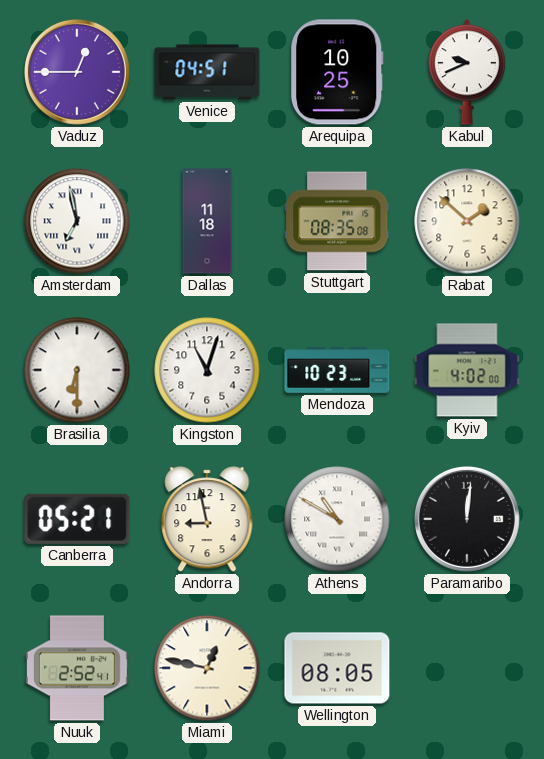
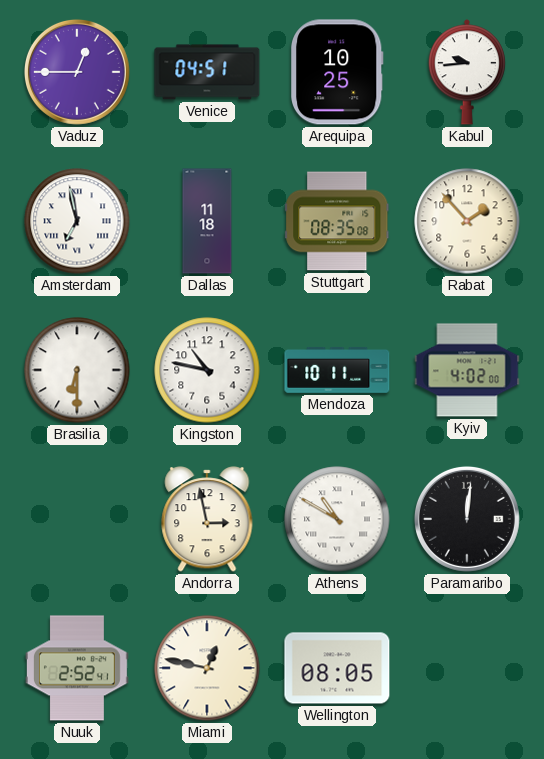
Kabul: 9:41 -> 9:44
Rabat: 1:52 -> 1:53
Kingston: 11:03 -> 10:47
Mendoza: 10:23 -> 10:11
Canberra: 05:21 -> none
Andorra: 8:58 -> 2:58
